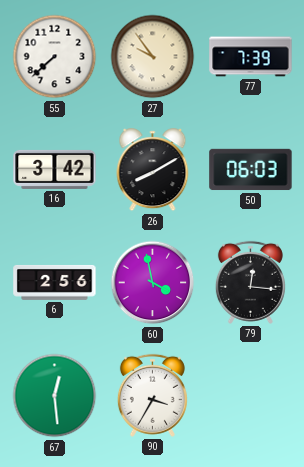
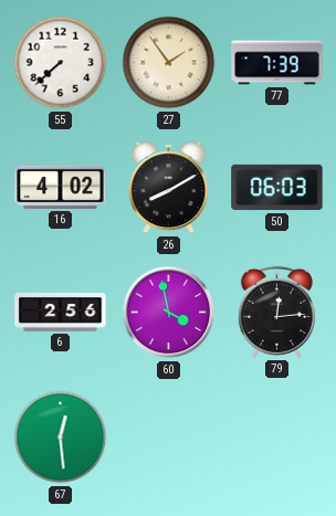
27: 9:54 -> 1:54
16: 3:42 -> 4:02
79: 12:16 -> 12:14
90: 3:35 -> none
